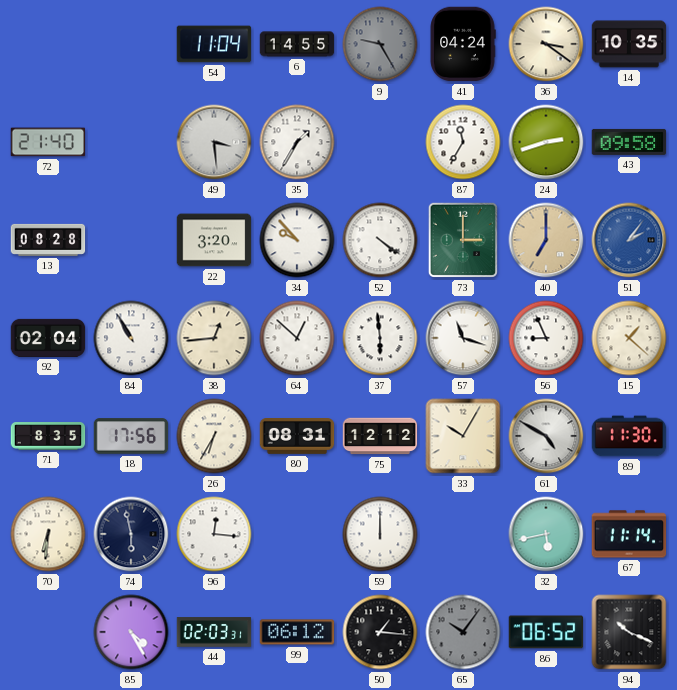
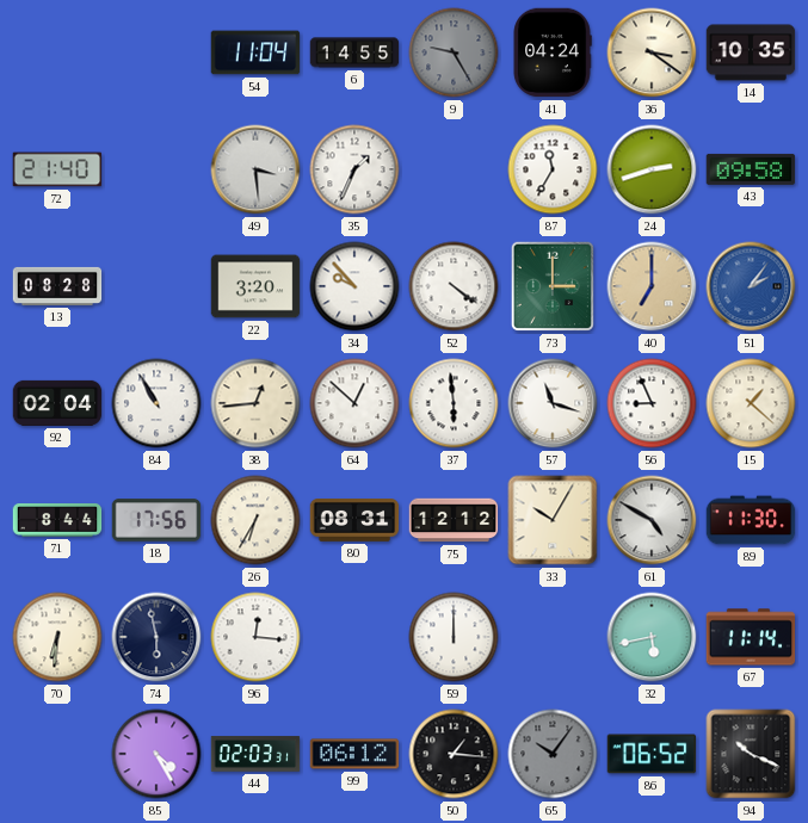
35: 1:35 -> 1:34
71: 8:35 -> 8:44
